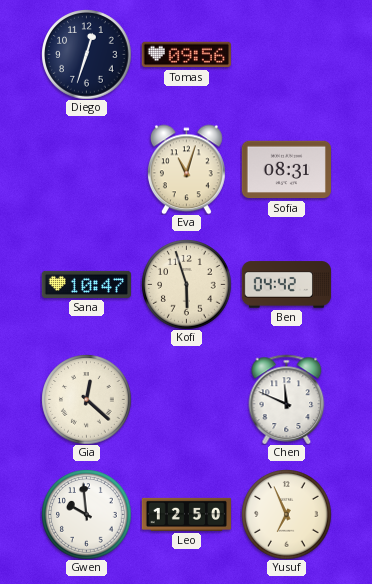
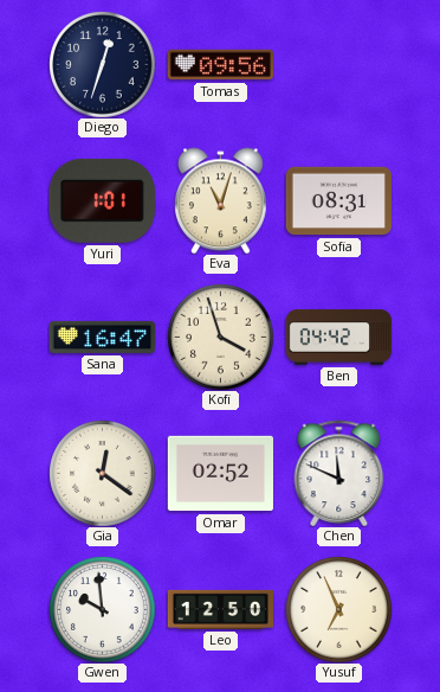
Yuri: none -> 1:01
Sana: 10:47 -> 16:47
Kofi: 5:57 -> 3:57
Gia: 12:22 -> 12:21
Omar: none -> 02:52
